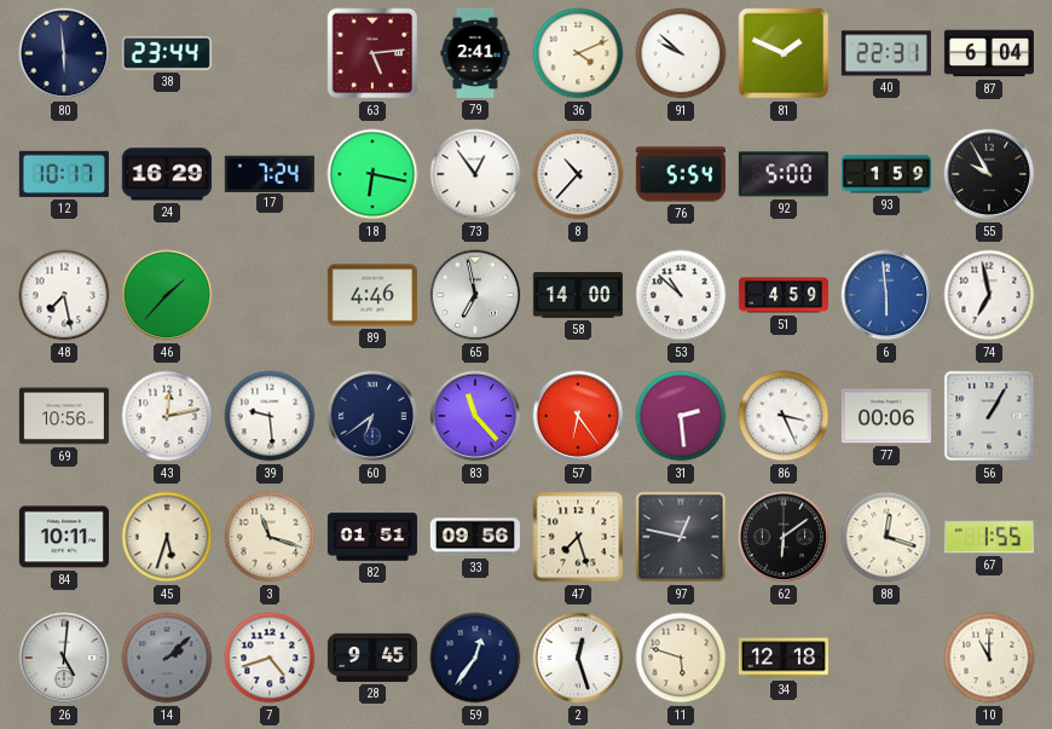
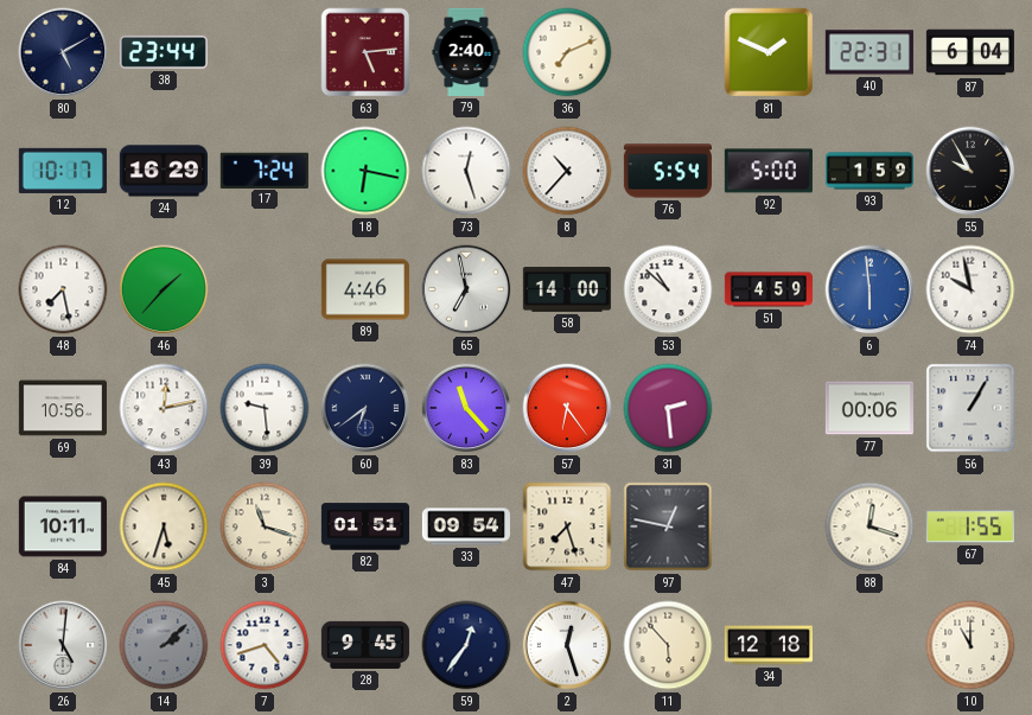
80: 5:59 -> 5:10
79: 2:41 -> 2:40
36: 4:11 -> 7:11
91: 9:52 -> none
73: 12:54 -> 12:27
74: 6:58 -> 9:58
86: 3:26 -> none
33: 09:56 -> 09:54
62: 6:09 -> none
11: 5:48 -> 5:53
